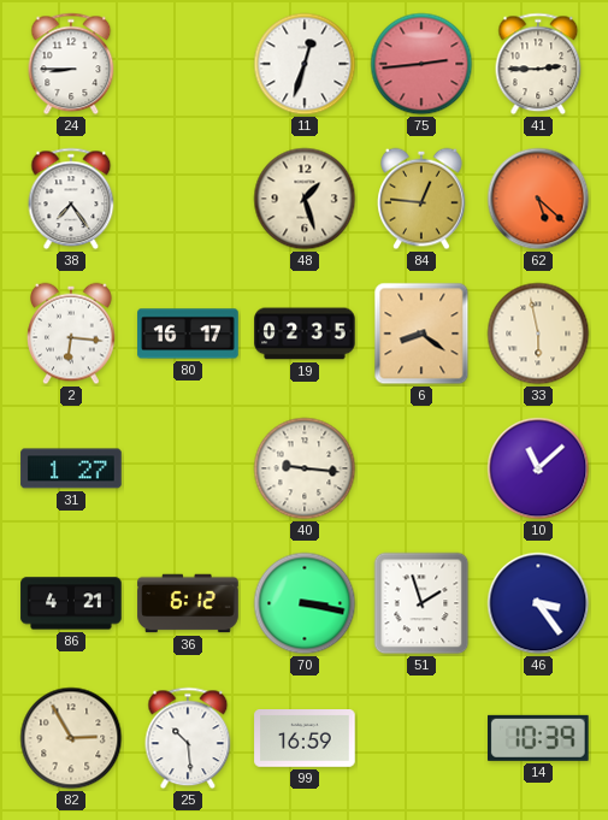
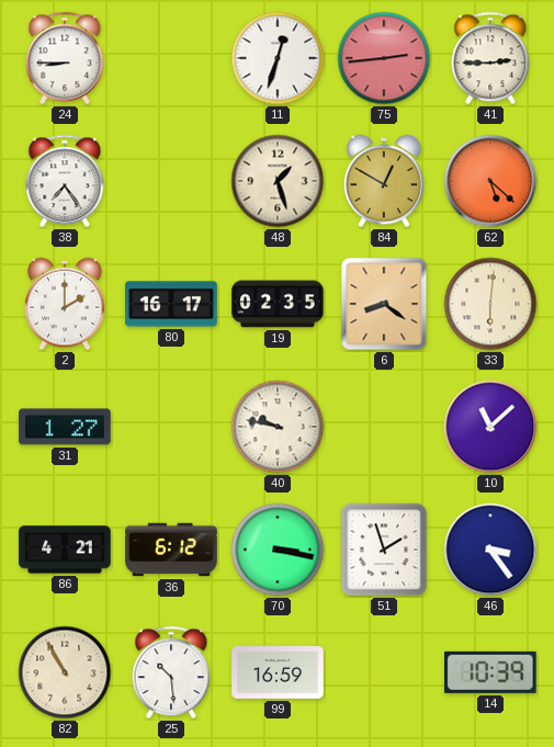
84: 12:46 -> 12:50
2: 6:16 -> 2:00
33: 5:58 -> 6:01
40: 9:16 -> 9:47
82: 2:55 -> 10:55
